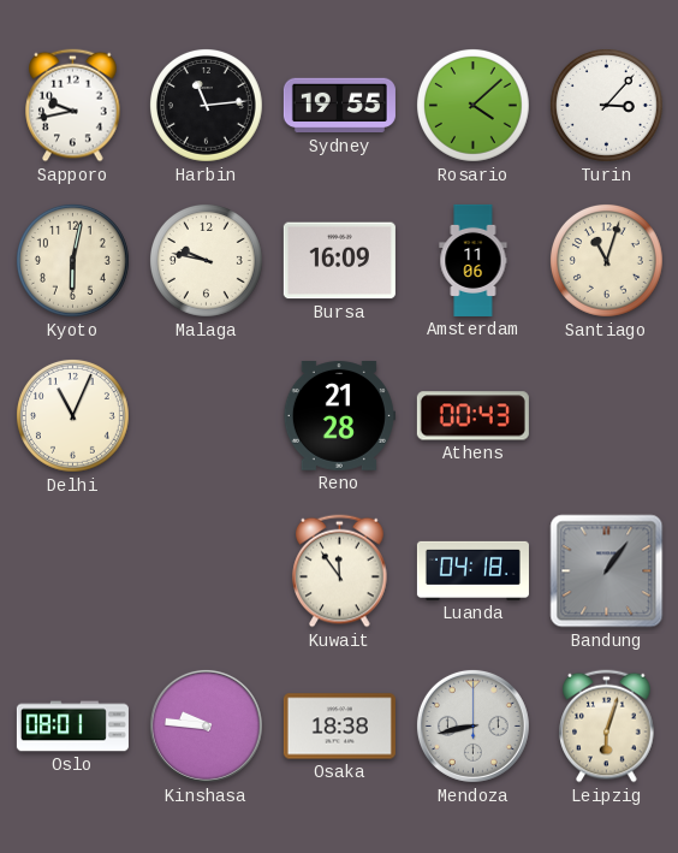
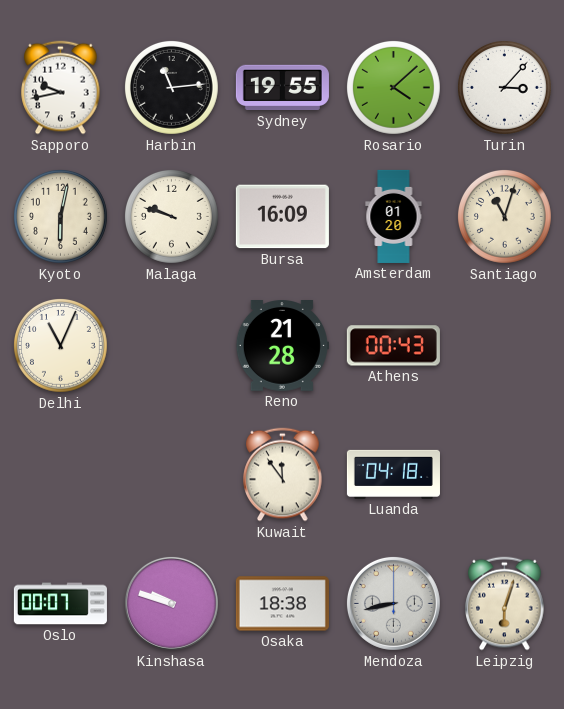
Malaga: 9:47 -> 9:48
Amsterdam: 11:06 -> 01:20
Bandung: 1:06 -> none
Oslo: 08:01 -> 00:07
Kinshasa: 9:46 -> 9:48
